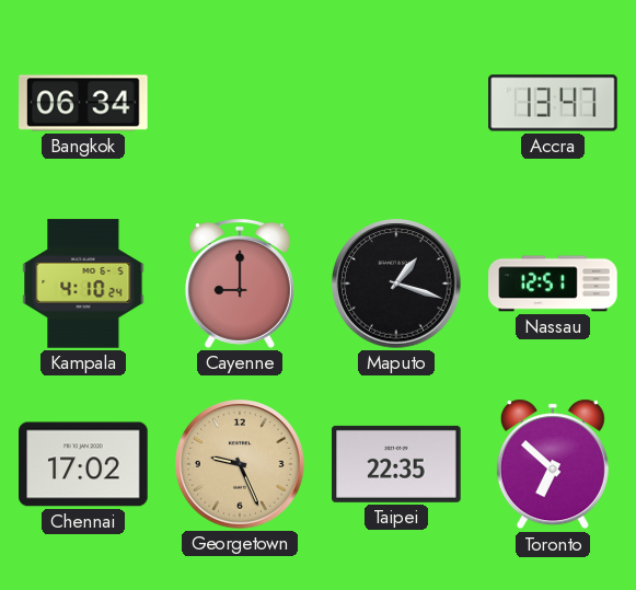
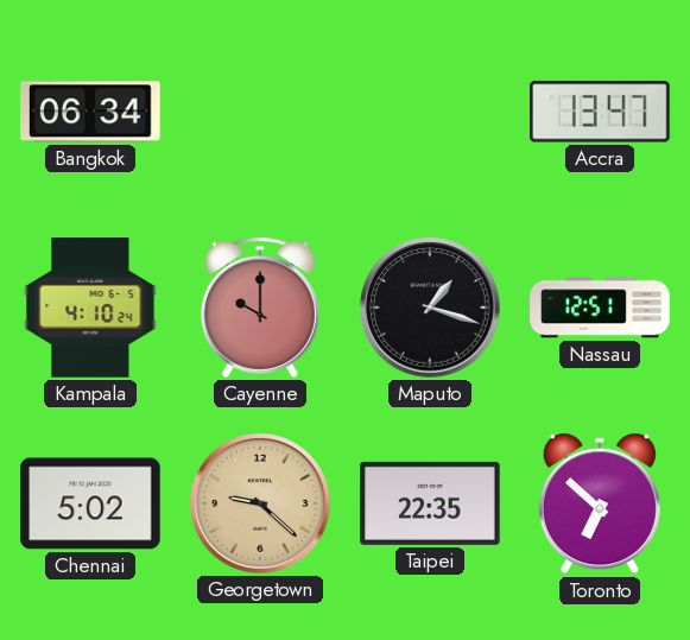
Cayenne: 9:00 -> 10:00
Chennai: 17:02 -> 5:02
Georgetown: 9:26 -> 9:22
